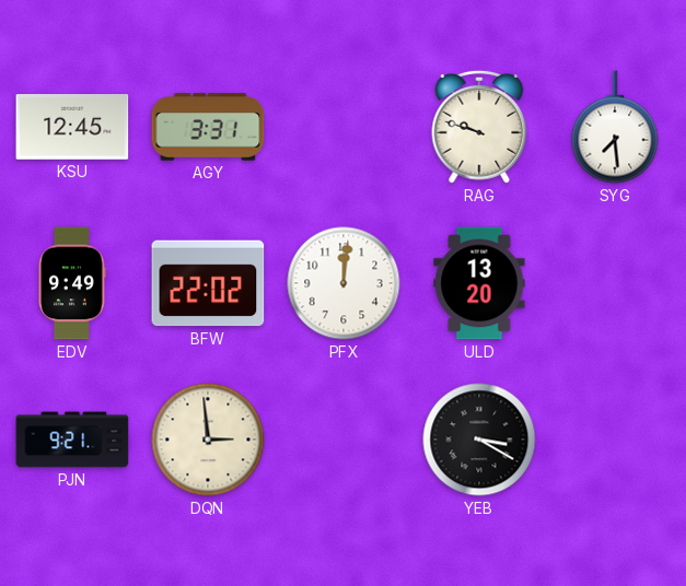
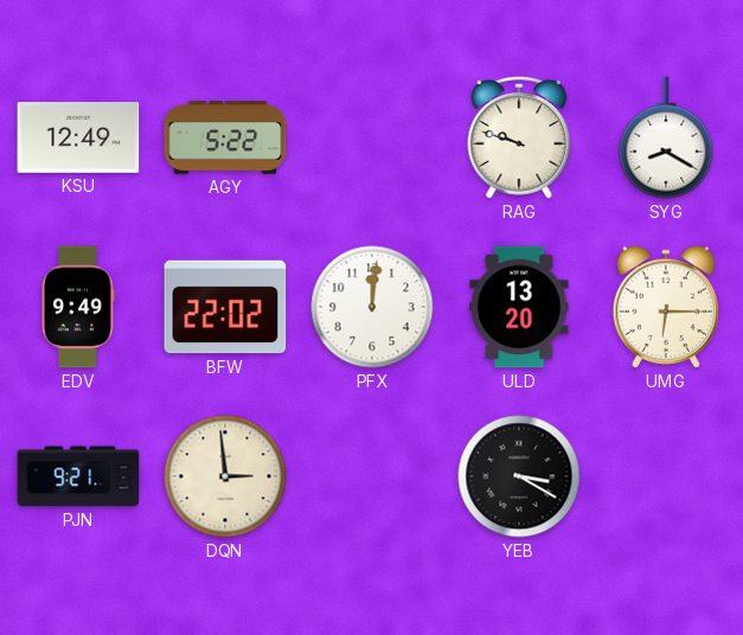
KSU: 12:45 -> 12:49
AGY: 3:31 -> 5:22
SYG: 7:29 -> 8:20
UMG: none -> 6:15
